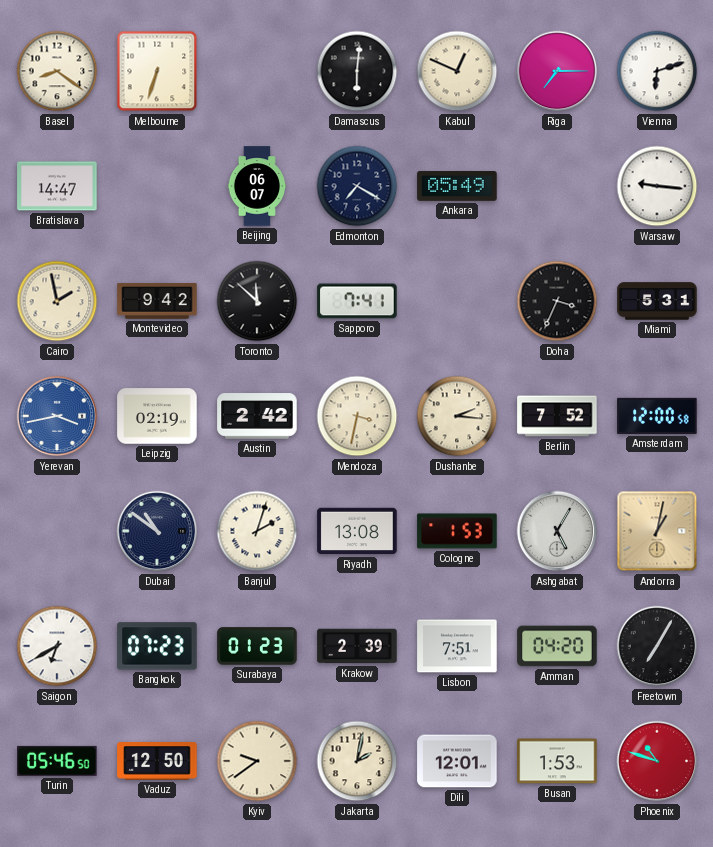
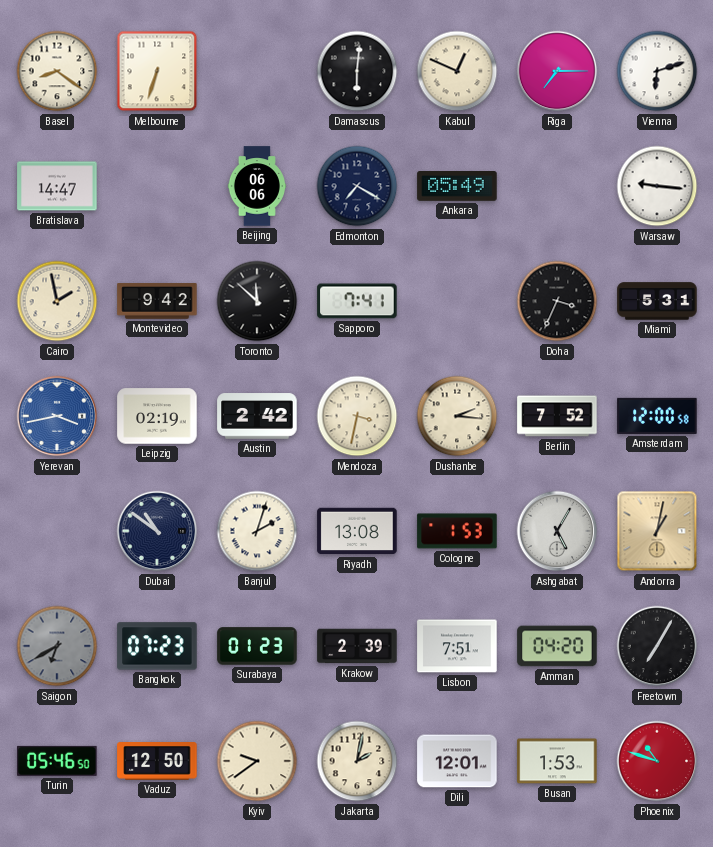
Beijing: 06:07 -> 06:06
Saigon dial: white -> grey
